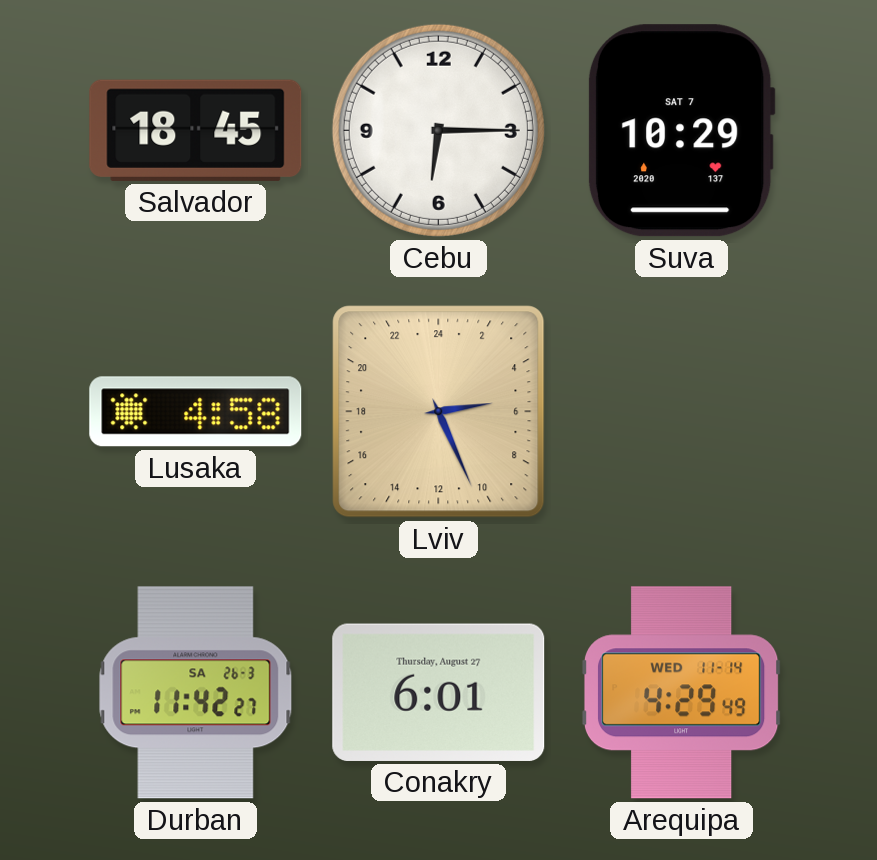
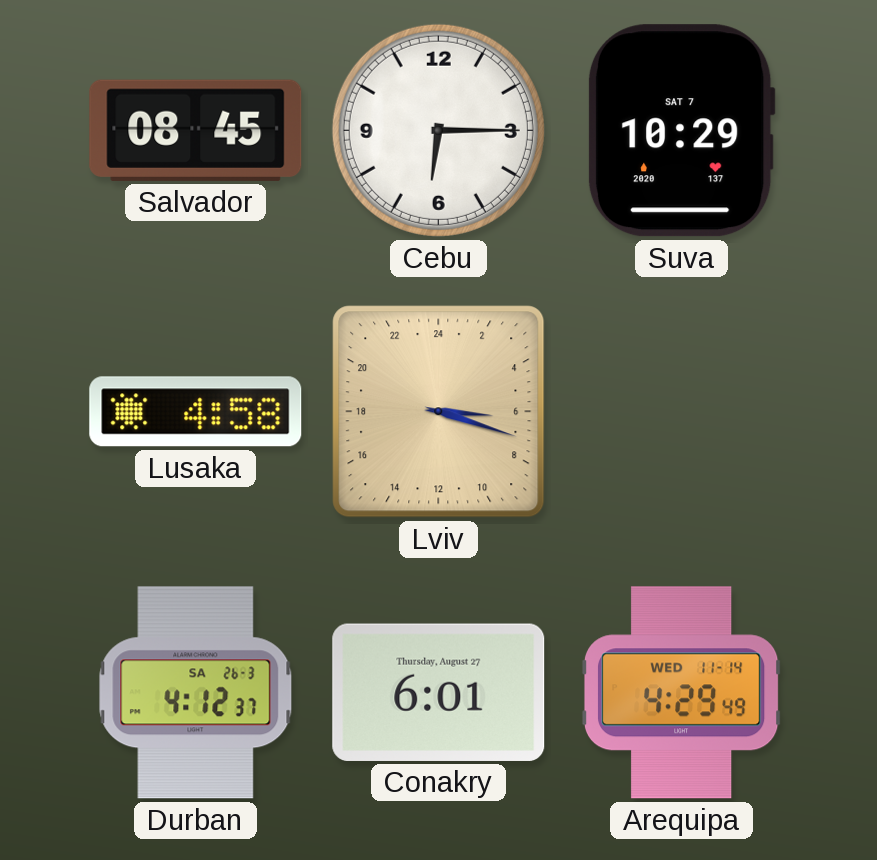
Salvador: 18:45 -> 08:45
Lviv: 5:26 -> 6:18
Durban: 11:42 -> 4:12
